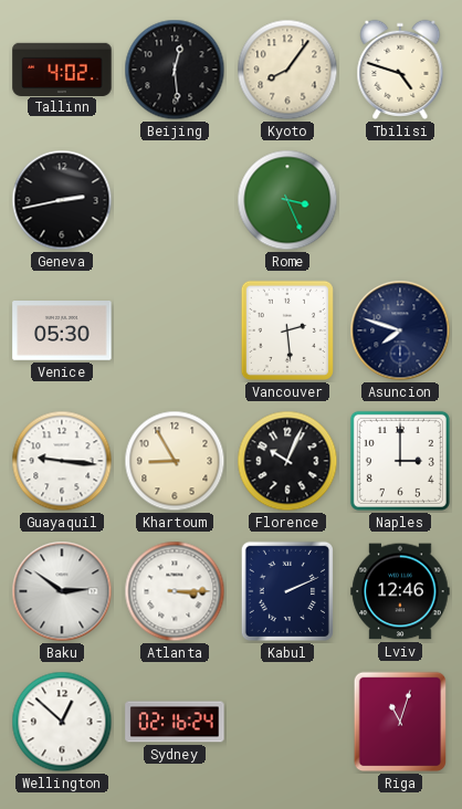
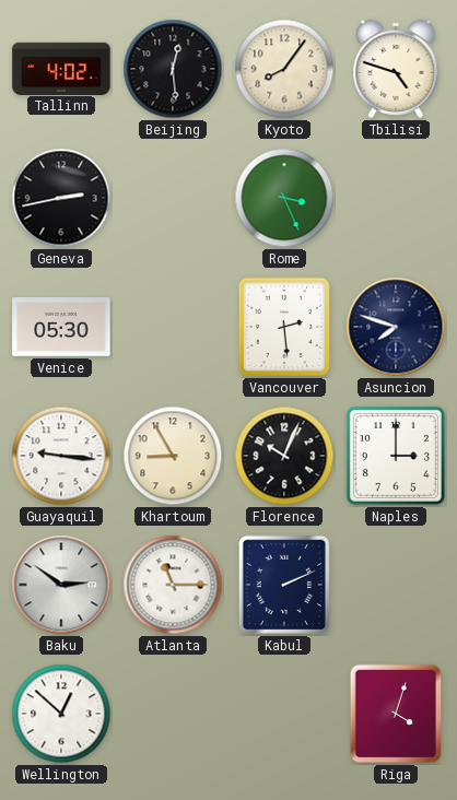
Atlanta: 3:15 -> 11:15
Lviv: 12:46 -> none
Sydney: 02:16 -> none
Riga: 11:03 -> 4:03
